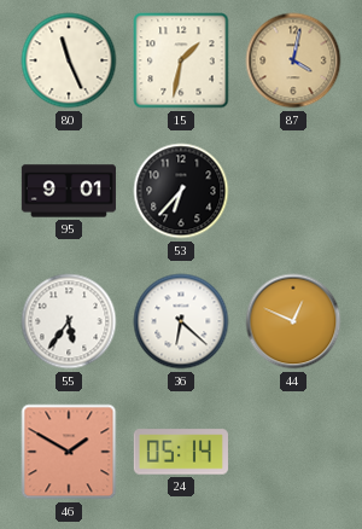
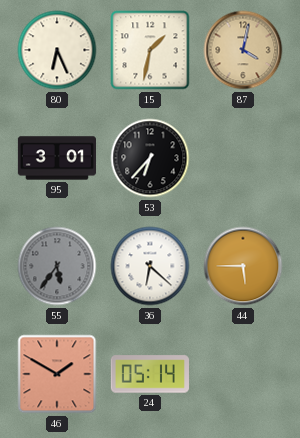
80: 11:26 -> 6:26
95: 9:01 -> 3:01
55 dial: white -> grey
44: 12:49 -> 5:45
